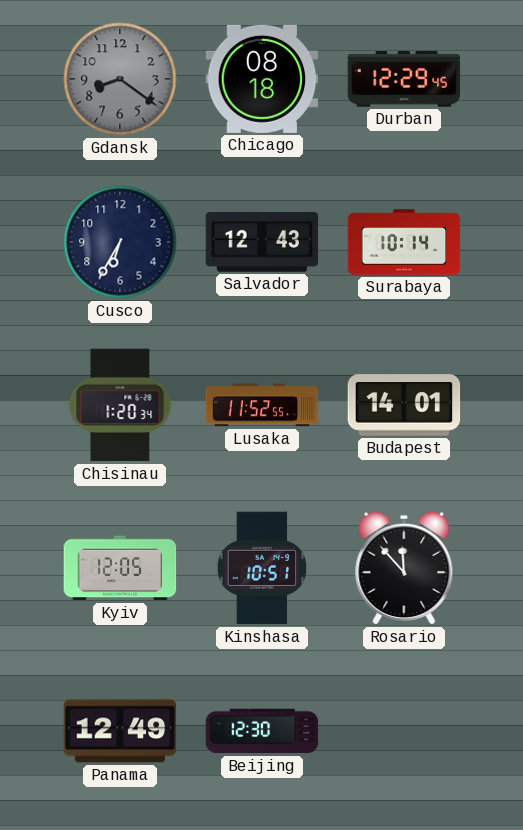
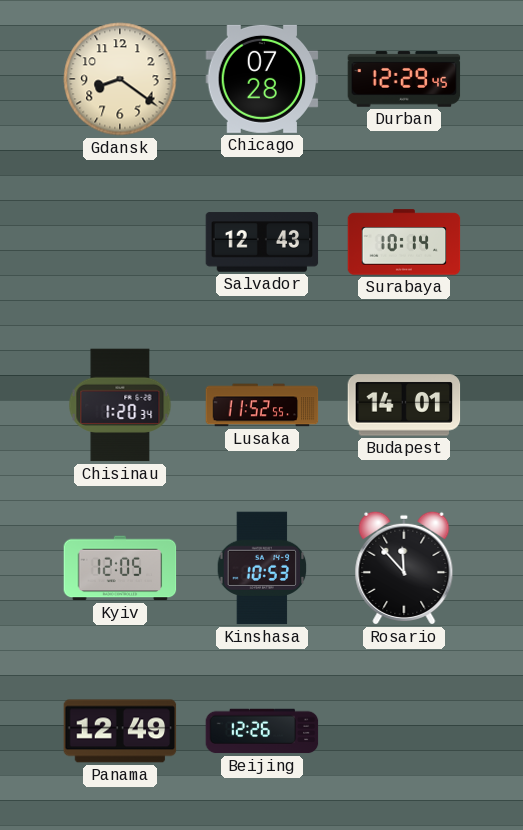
Gdansk dial: grey -> cream
Chicago: 08:18 -> 07:28
Cusco: 6:35 -> none
Kinshasa: 10:51 -> 10:53
Beijing: 12:30 -> 12:26
